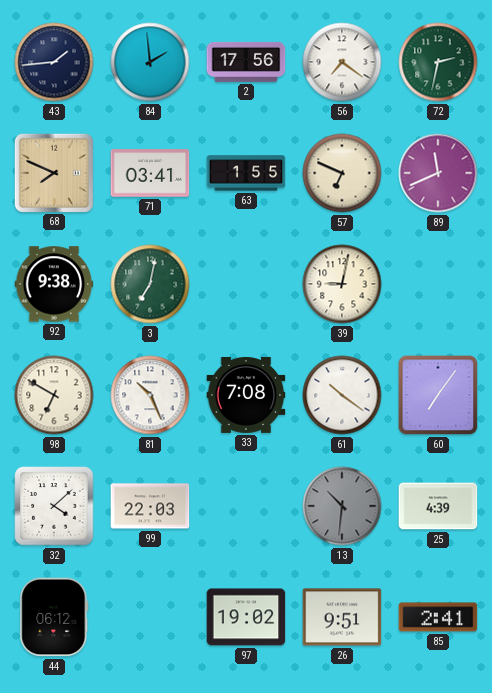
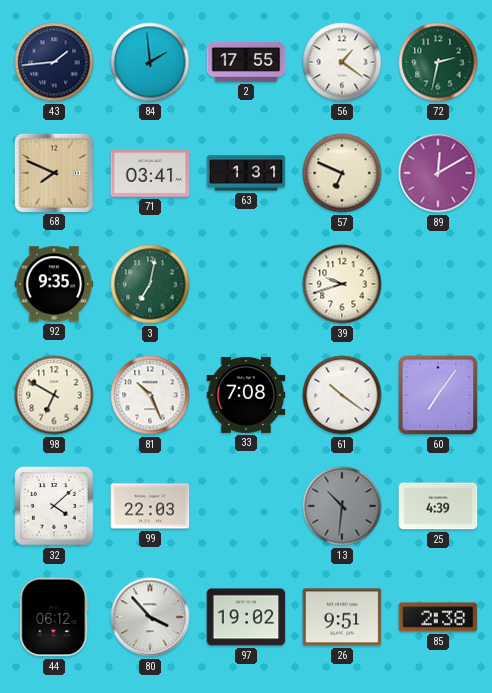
2: 17:56 -> 17:55
56: 7:21 -> 1:21
63: 1:55 -> 1:31
89: 11:41 -> 12:10
92: 9:38 -> 9:35
39: 9:02 -> 9:42
80: none -> 3:53
85: 2:41 -> 2:38
